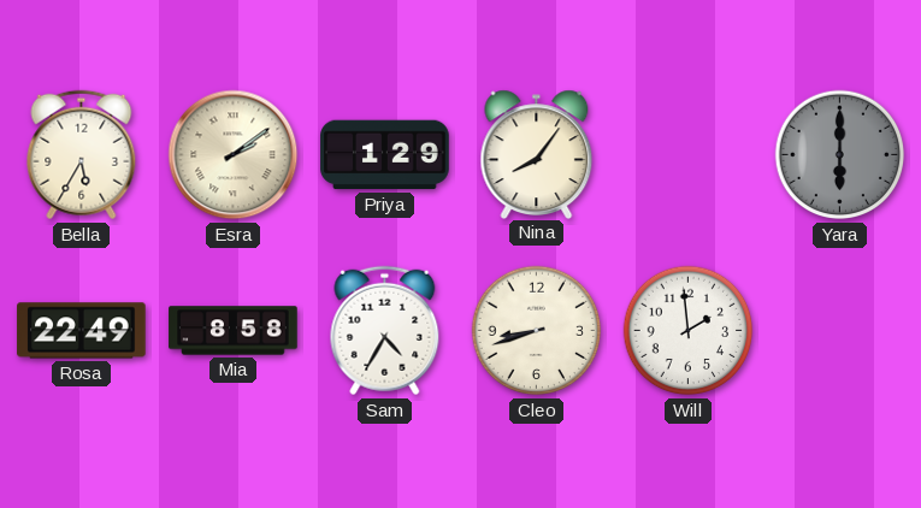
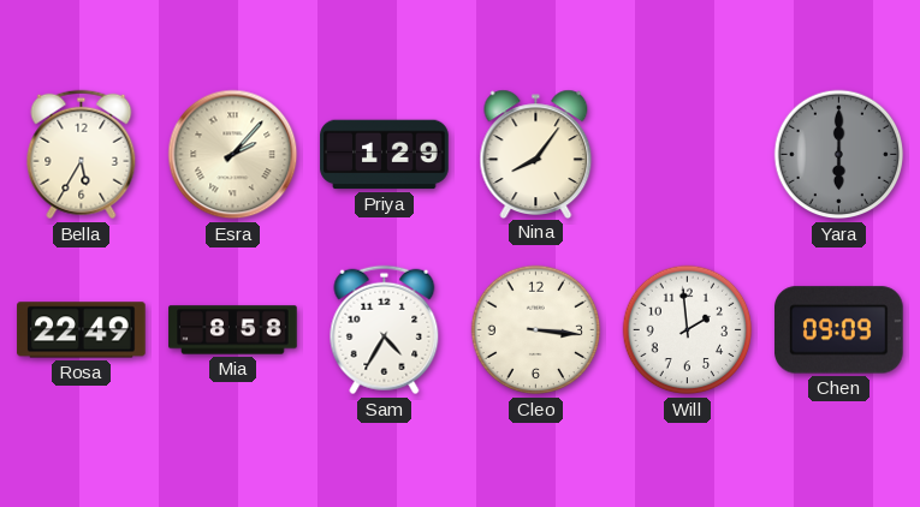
Esra: 2:09 -> 2:07
Cleo: 8:42 -> 3:16
Chen: none -> 09:09
